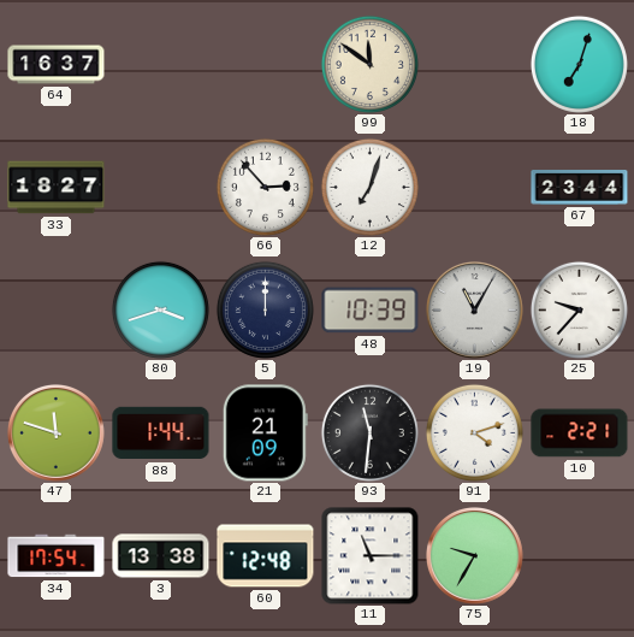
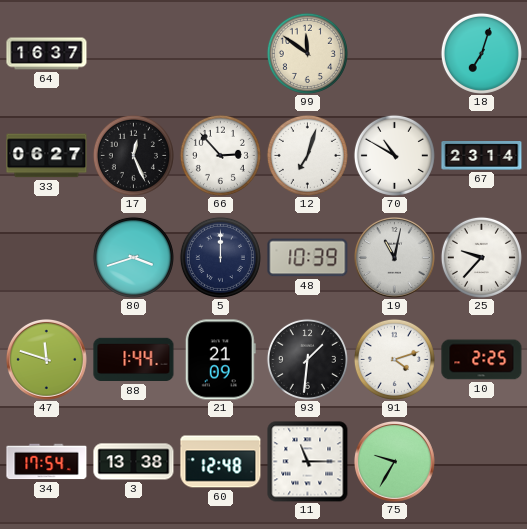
33: 18:27 -> 06:27
17: none -> 12:26
70: none -> 10:50
67: 23:44 -> 23:14
19: 11:05 -> 11:02
93: 11:31 -> 1:31
10: 2:21 -> 2:25
